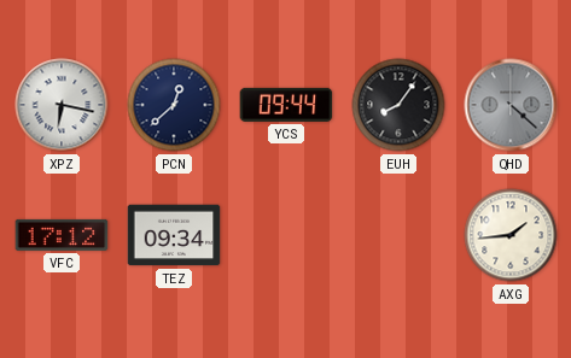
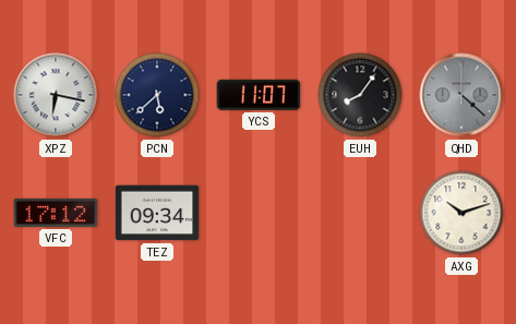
PCN: 12:38 -> 5:38
YCS: 09:44 -> 11:07
AXG: 1:44 -> 10:12
